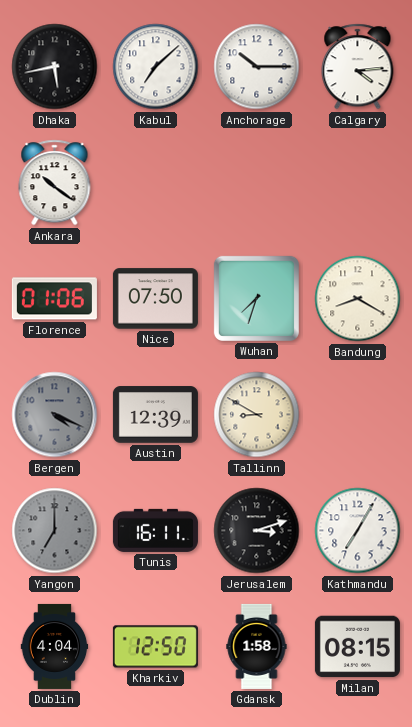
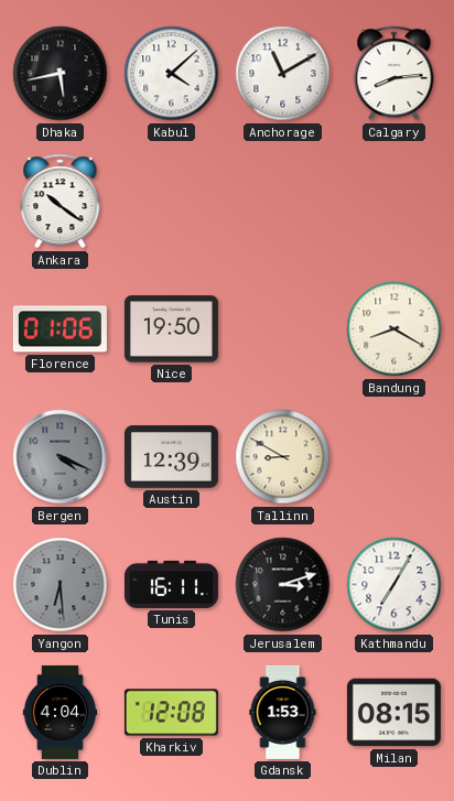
Kabul: 7:08 -> 4:08
Anchorage: 10:15 -> 11:10
Calgary: 4:14 -> 8:14
Nice: 07:50 -> 19:50
Wuhan: 7:33 -> none
Yangon: 7:00 -> 6:29
Kharkiv: 12:50 -> 12:08
Gdansk: 1:58 -> 1:53
